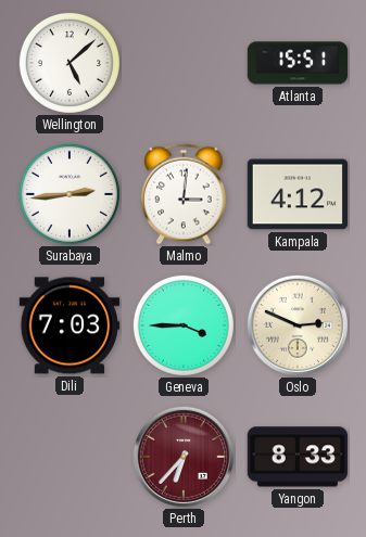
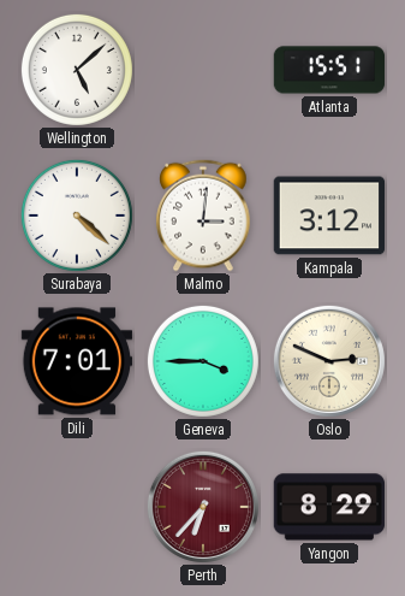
Surabaya: 2:44 -> 4:22
Kampala: 4:12 -> 3:12
Dili: 7:03 -> 7:01
Yangon: 8:33 -> 8:29
